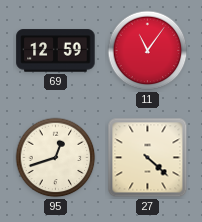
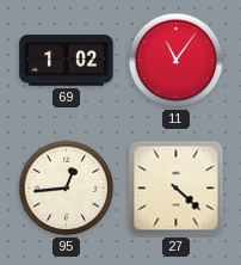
69: 12:59 -> 1:02
95: 12:42 -> 12:44
